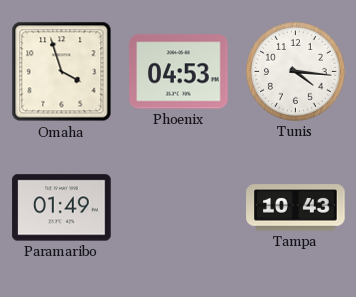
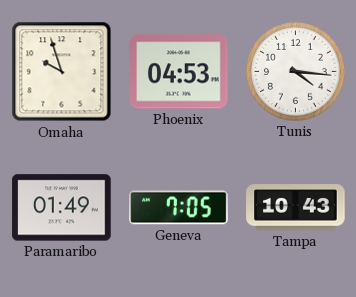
Omaha: 3:57 -> 9:57
Geneva: none -> 7:05
